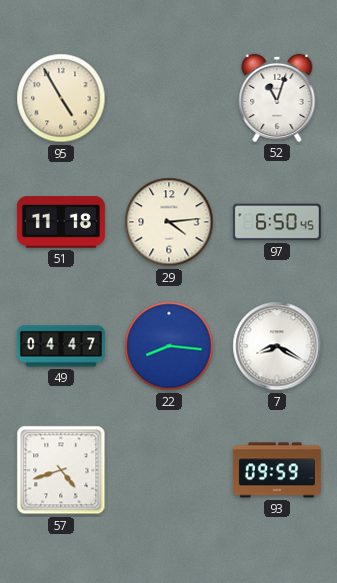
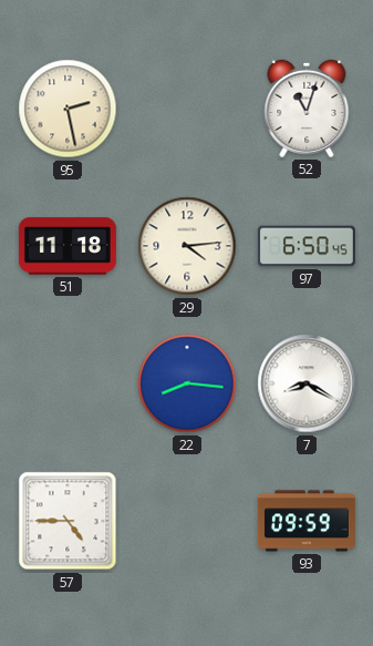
95: 4:55 -> 2:28
49: 04:47 -> none
57: 4:42 -> 4:45
